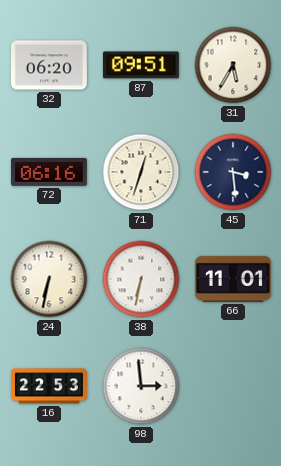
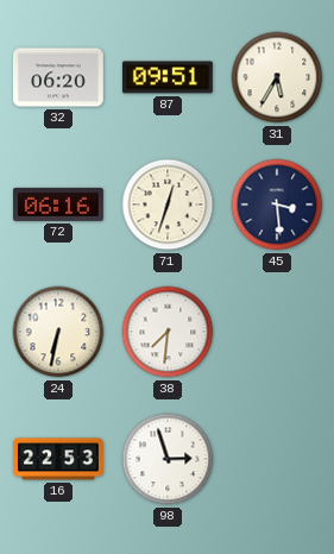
38: 6:32 -> 7:31
66: 11:01 -> none
98: 2:59 -> 2:57
